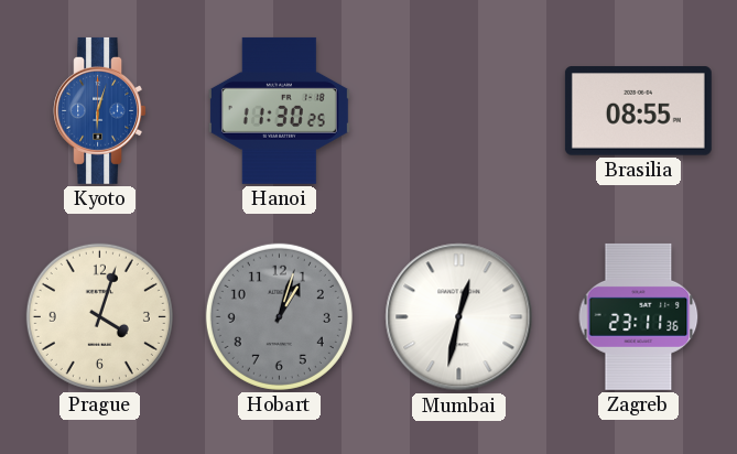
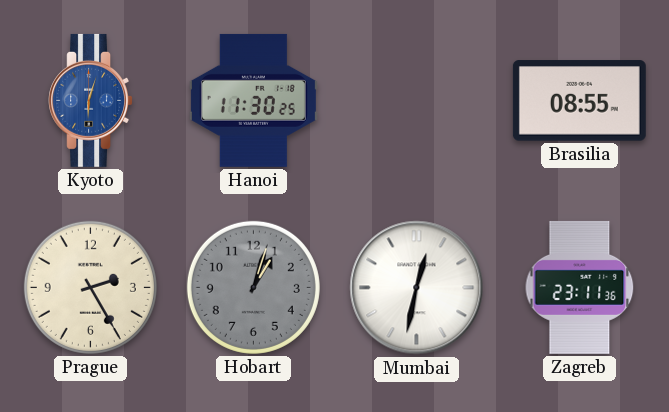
Prague: 4:03 -> 2:25
